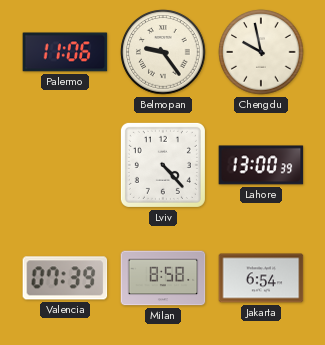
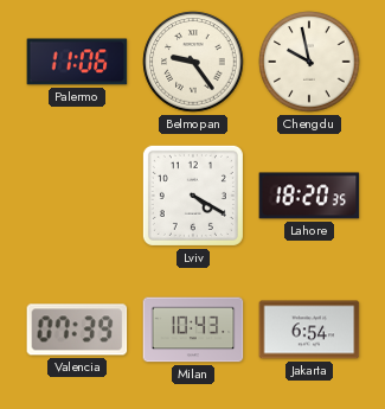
Lviv: 4:23 -> 4:20
Lahore: 13:00 -> 18:20
Milan: 8:58 -> 10:43
